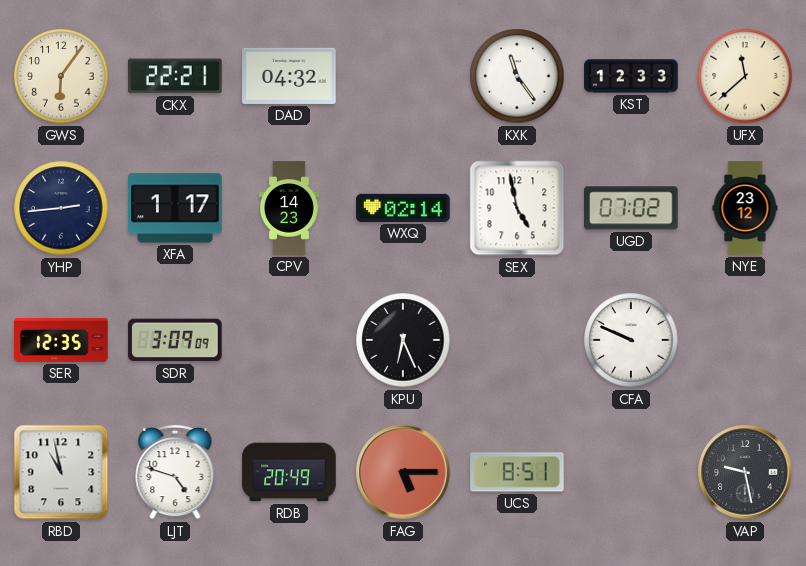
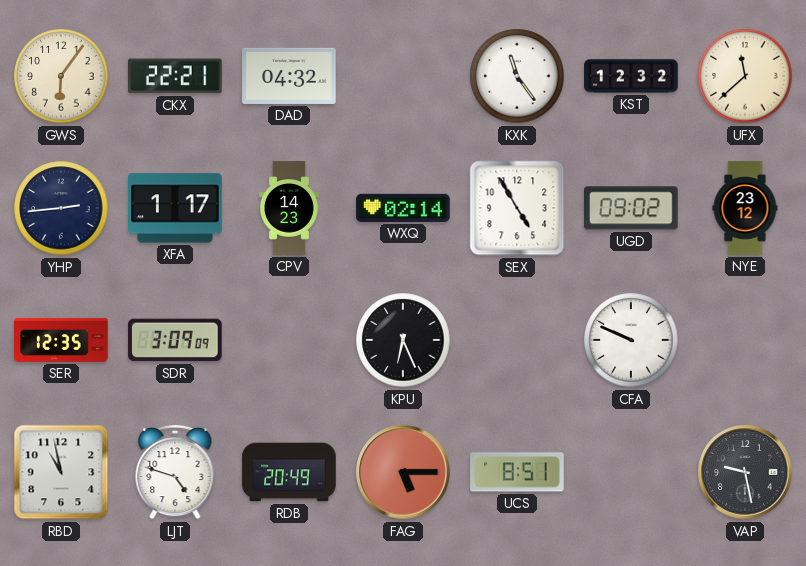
KST: 12:33 -> 12:32
SEX: 4:58 -> 4:55
UGD: 07:02 -> 09:02
